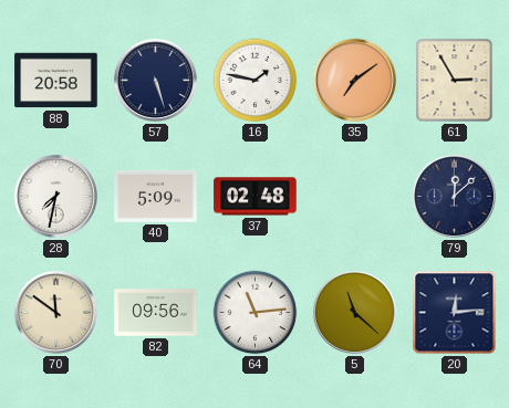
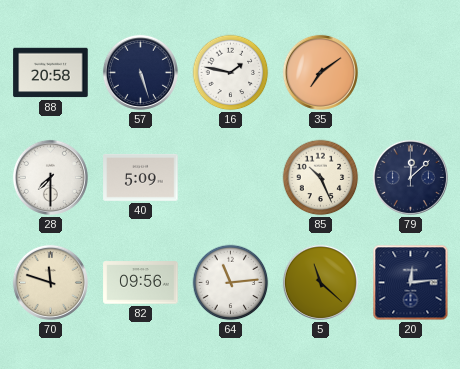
61: 2:55 -> none
28: 7:32 -> 7:30
37: 02:48 -> none
85: none -> 10:26
70: 11:51 -> 11:48
